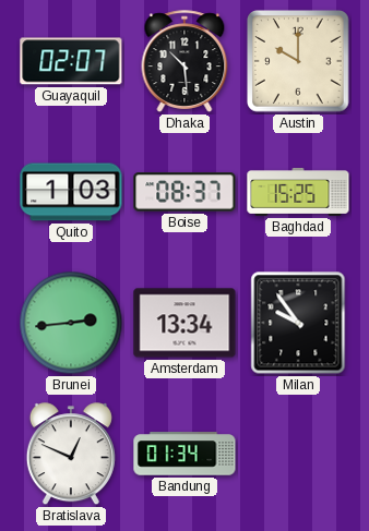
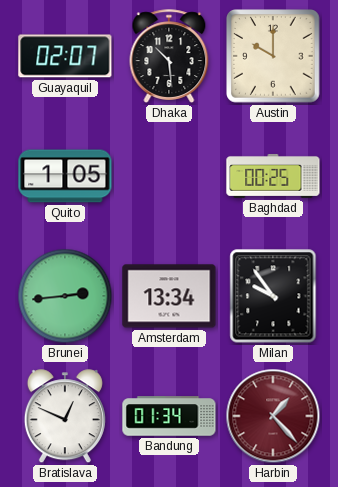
Quito: 1:03 -> 1:05
Boise: 08:37 -> none
Baghdad: 15:25 -> 00:25
Harbin: none -> 1:23
